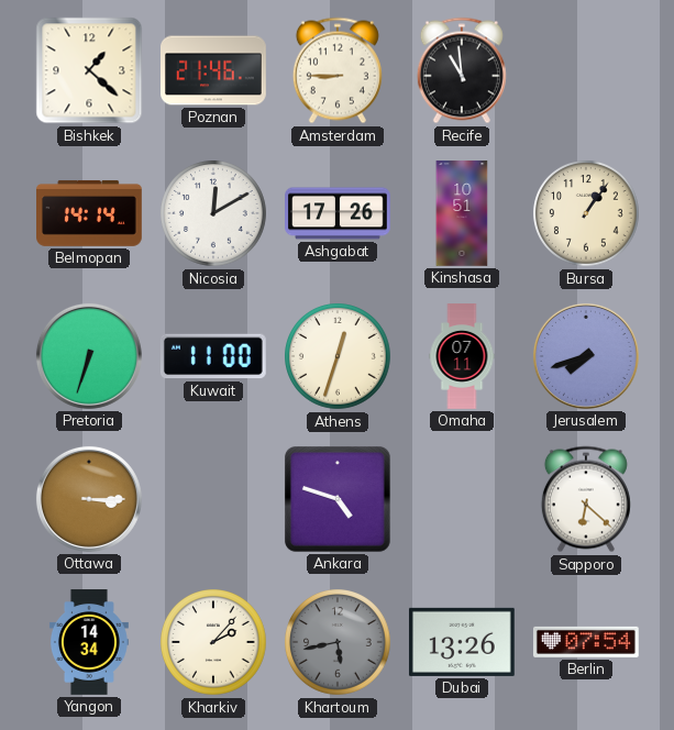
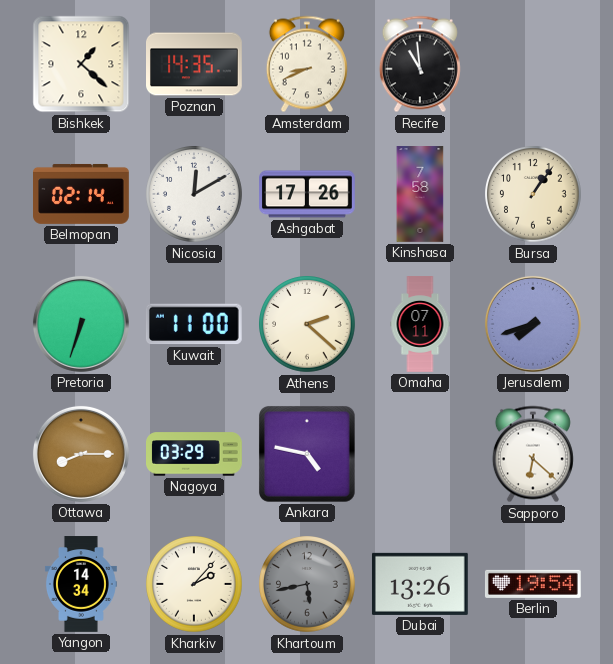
Poznan: 21:46 -> 14:35
Amsterdam: 8:45 -> 8:41
Belmopan: 14:14 -> 02:14
Kinshasa: 10:51 -> 7:58
Athens: 12:33 -> 2:22
Ottawa: 3:15 -> 8:15
Nagoya: none -> 03:29
Ankara: 4:48 -> 4:47
Berlin: 07:54 -> 19:54
